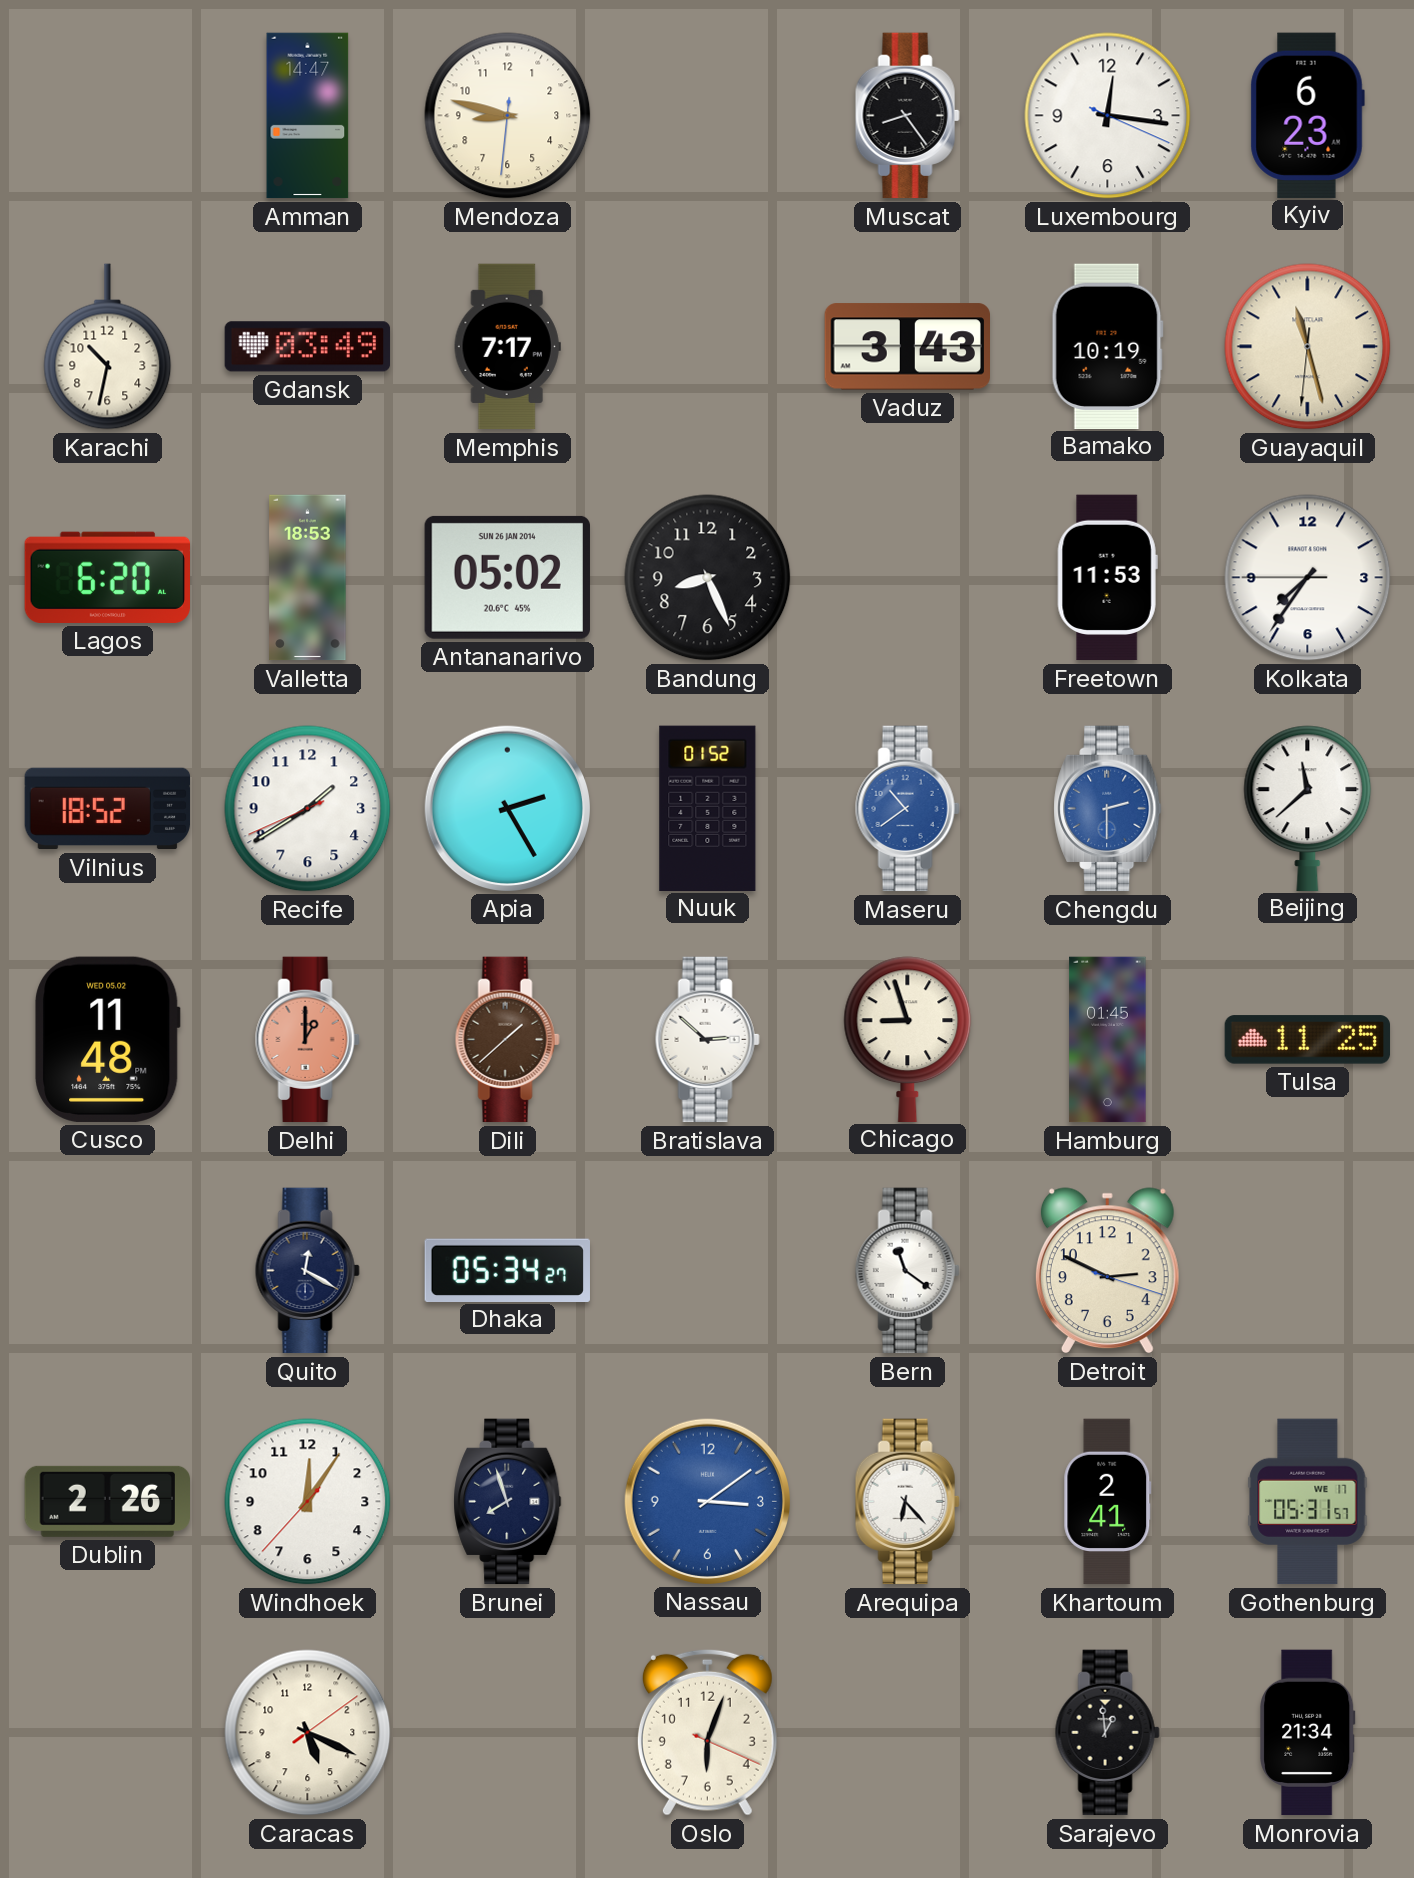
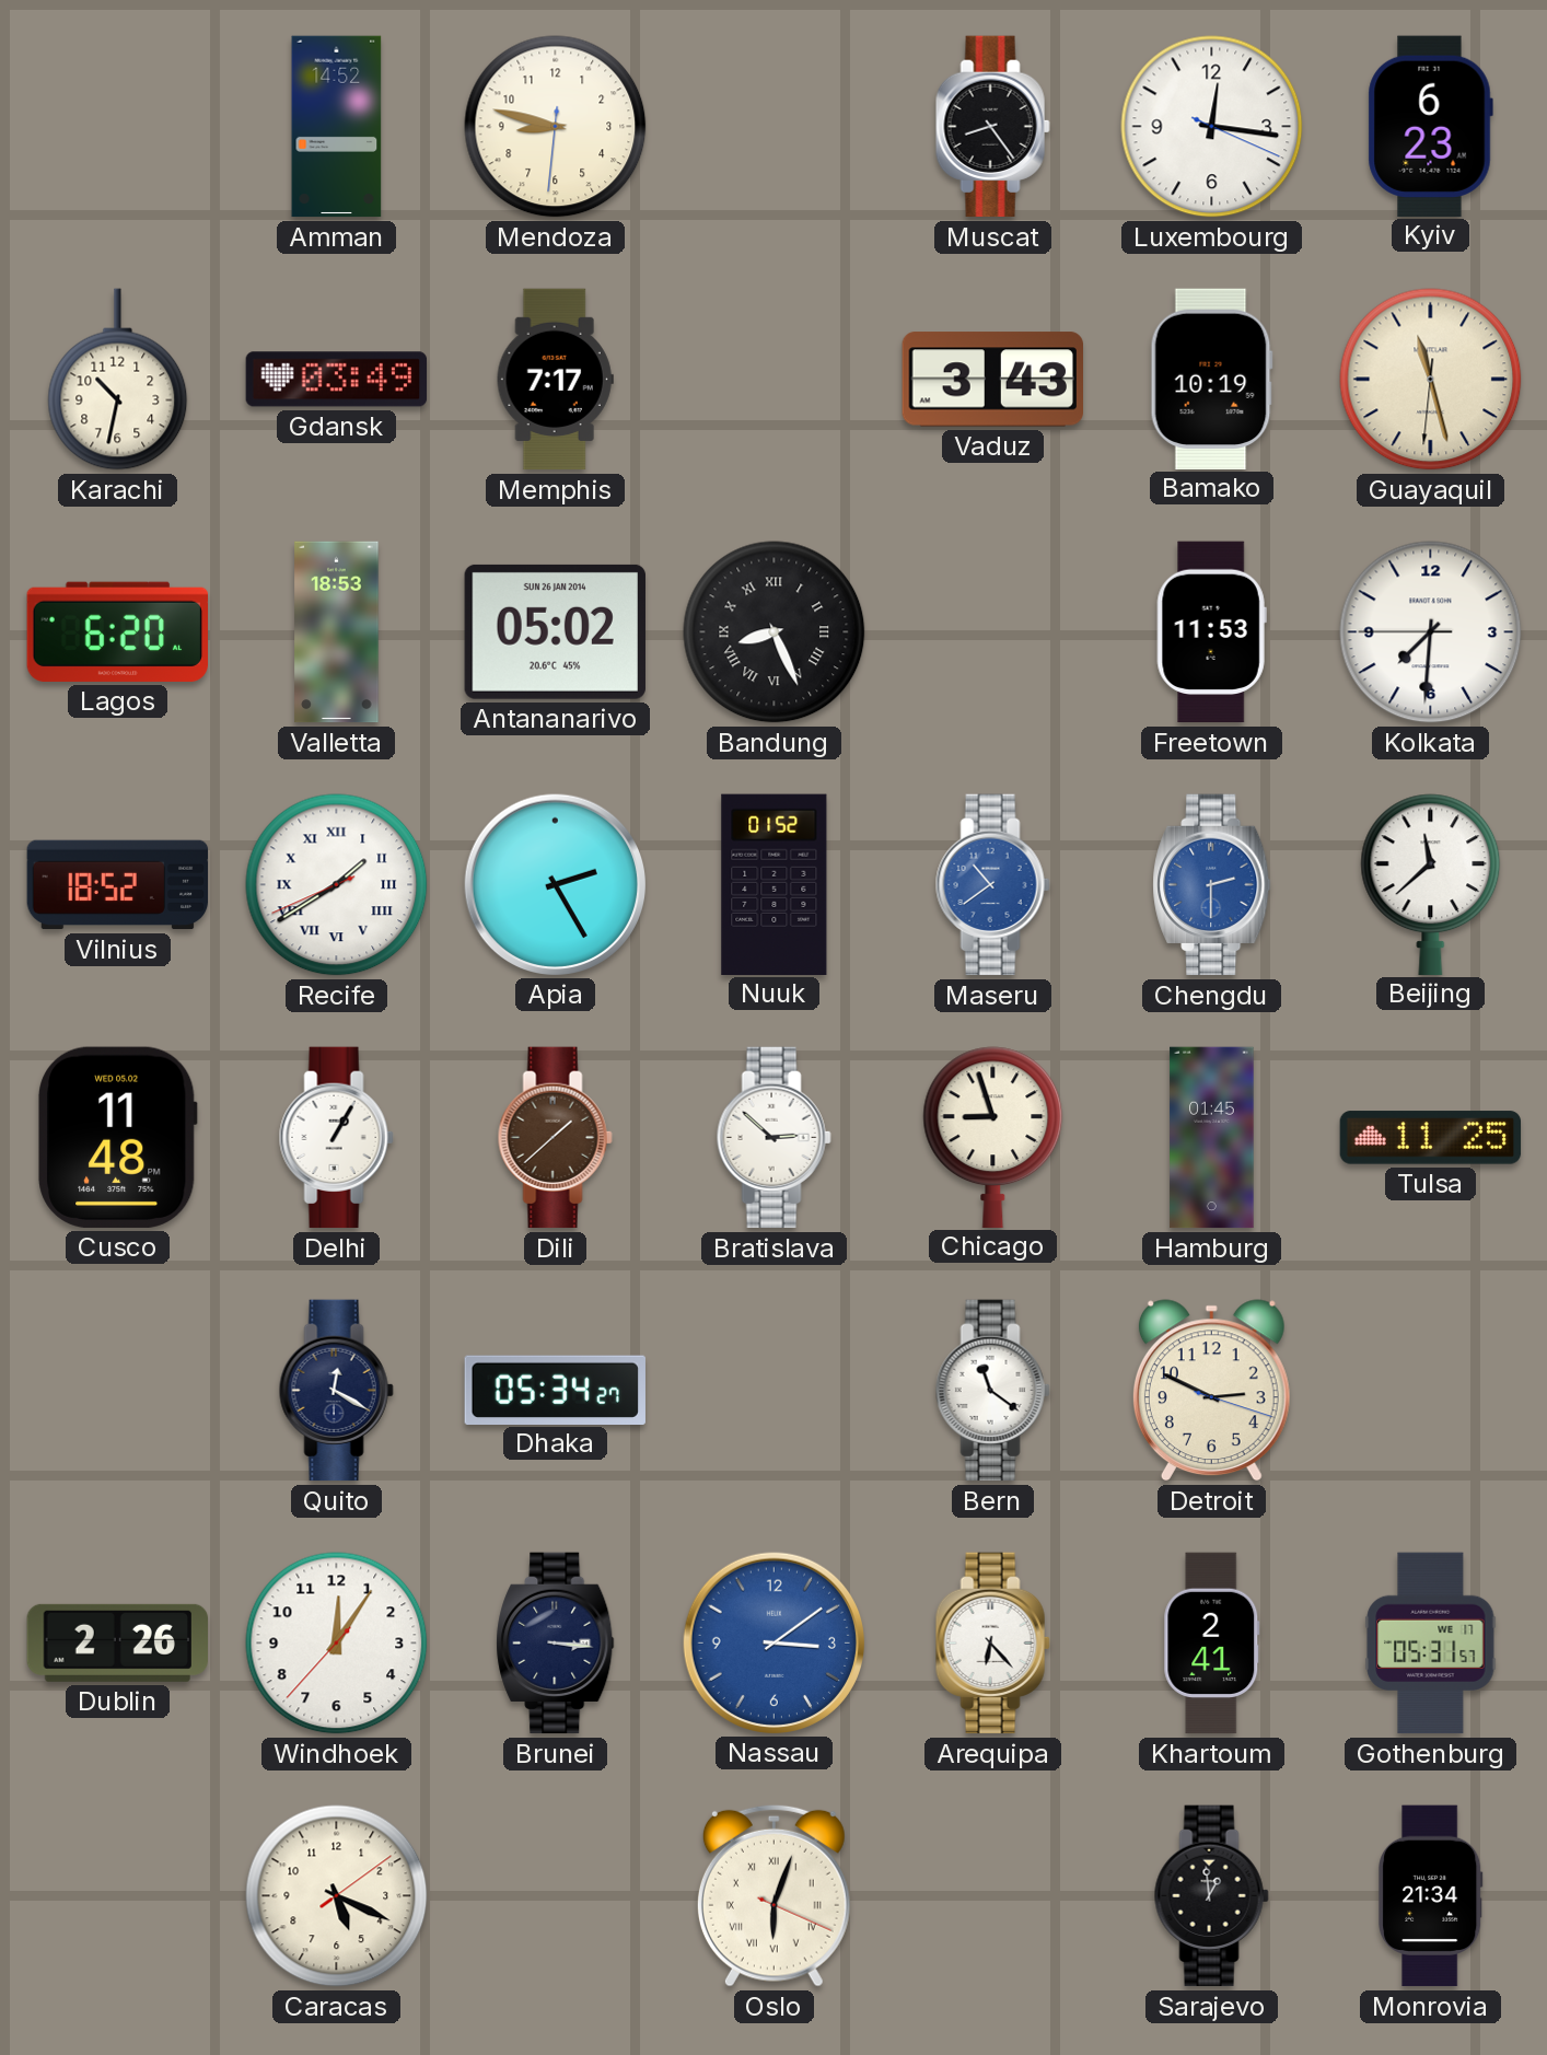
Amman: 14:47 -> 14:52
Bandung numerals: Arabic -> Roman
Kolkata: 7:35 -> 7:30
Recife numerals: Arabic -> Roman
Delhi: 1:00 -> 1:05
Delhi dial: salmon -> white
Brunei: 7:57 -> 3:16
Oslo numerals: Arabic -> Roman
